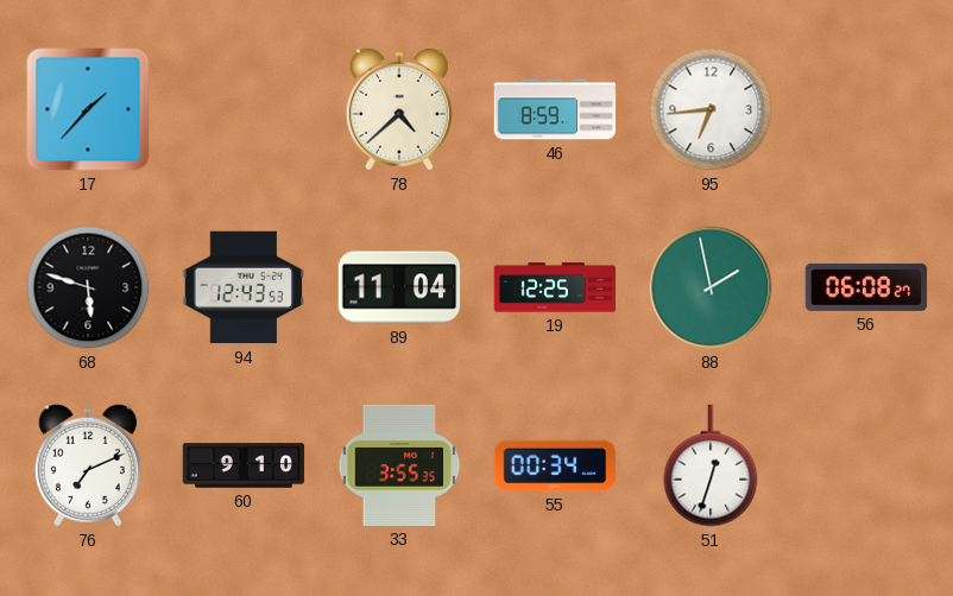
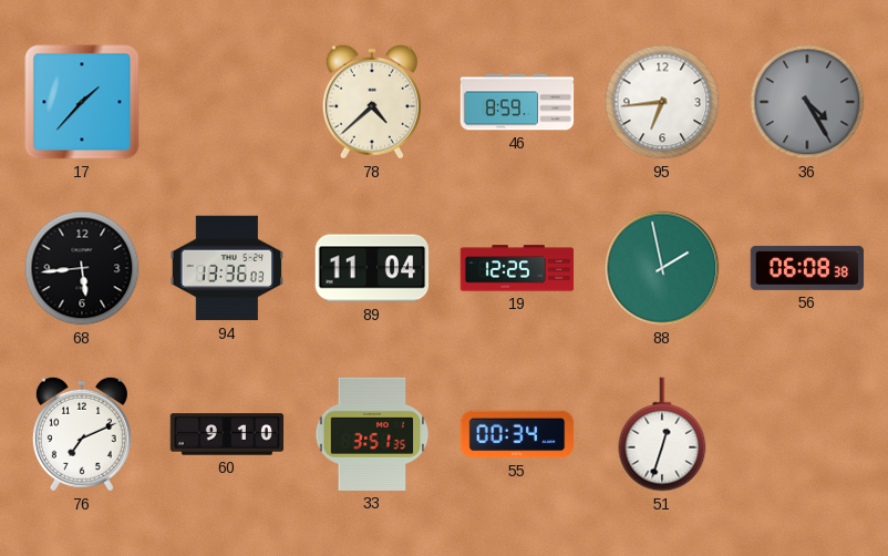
36: none -> 4:25
68: 5:48 -> 5:44
94: 12:43 -> 13:36
56: 06:08:27 -> 06:08:38
33: 3:55 -> 3:51
